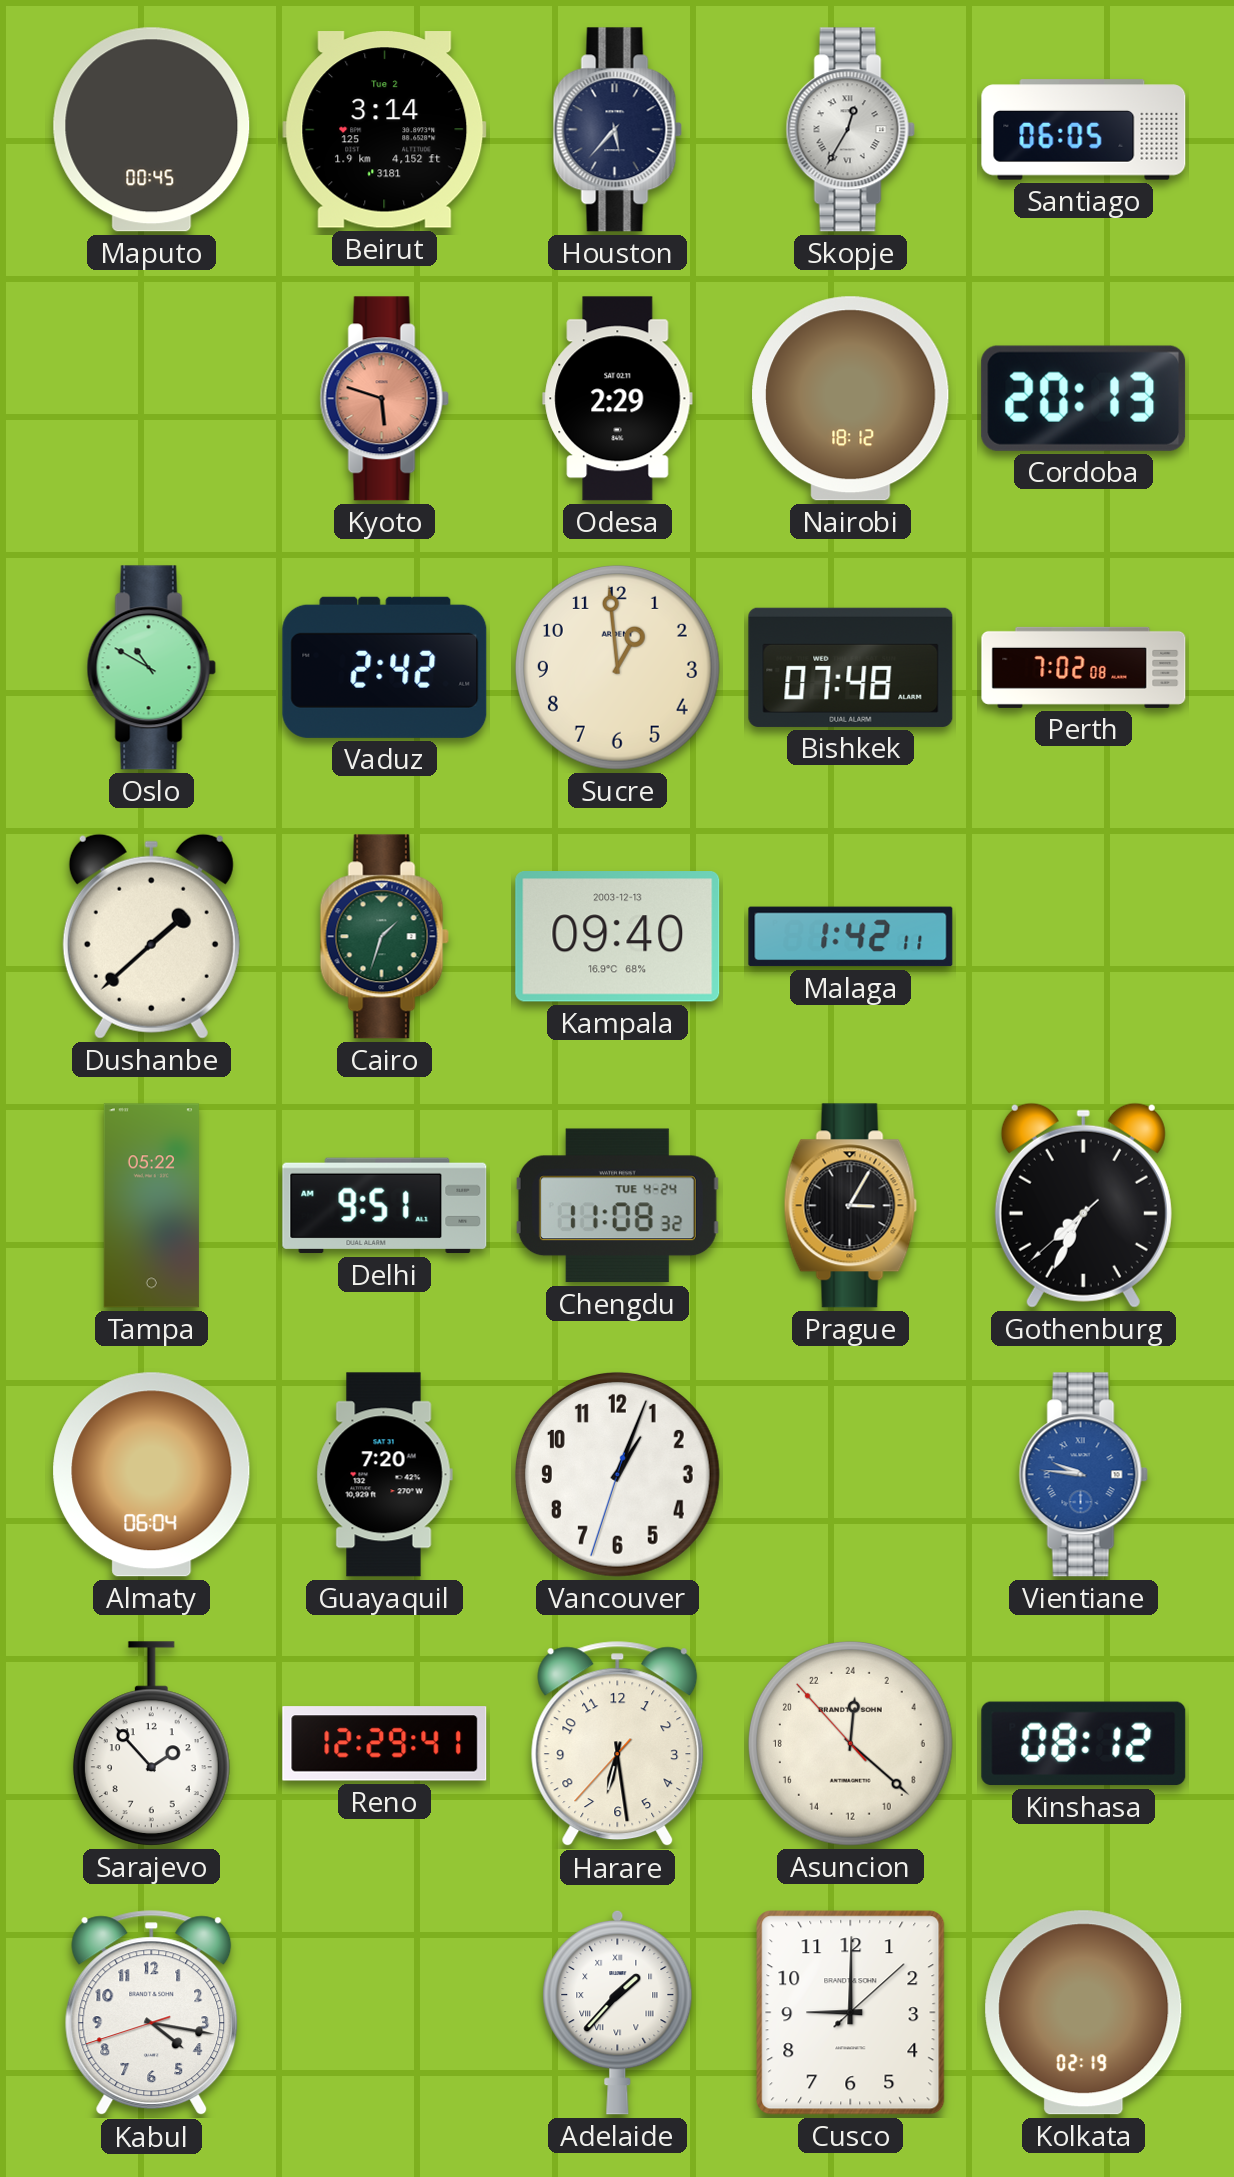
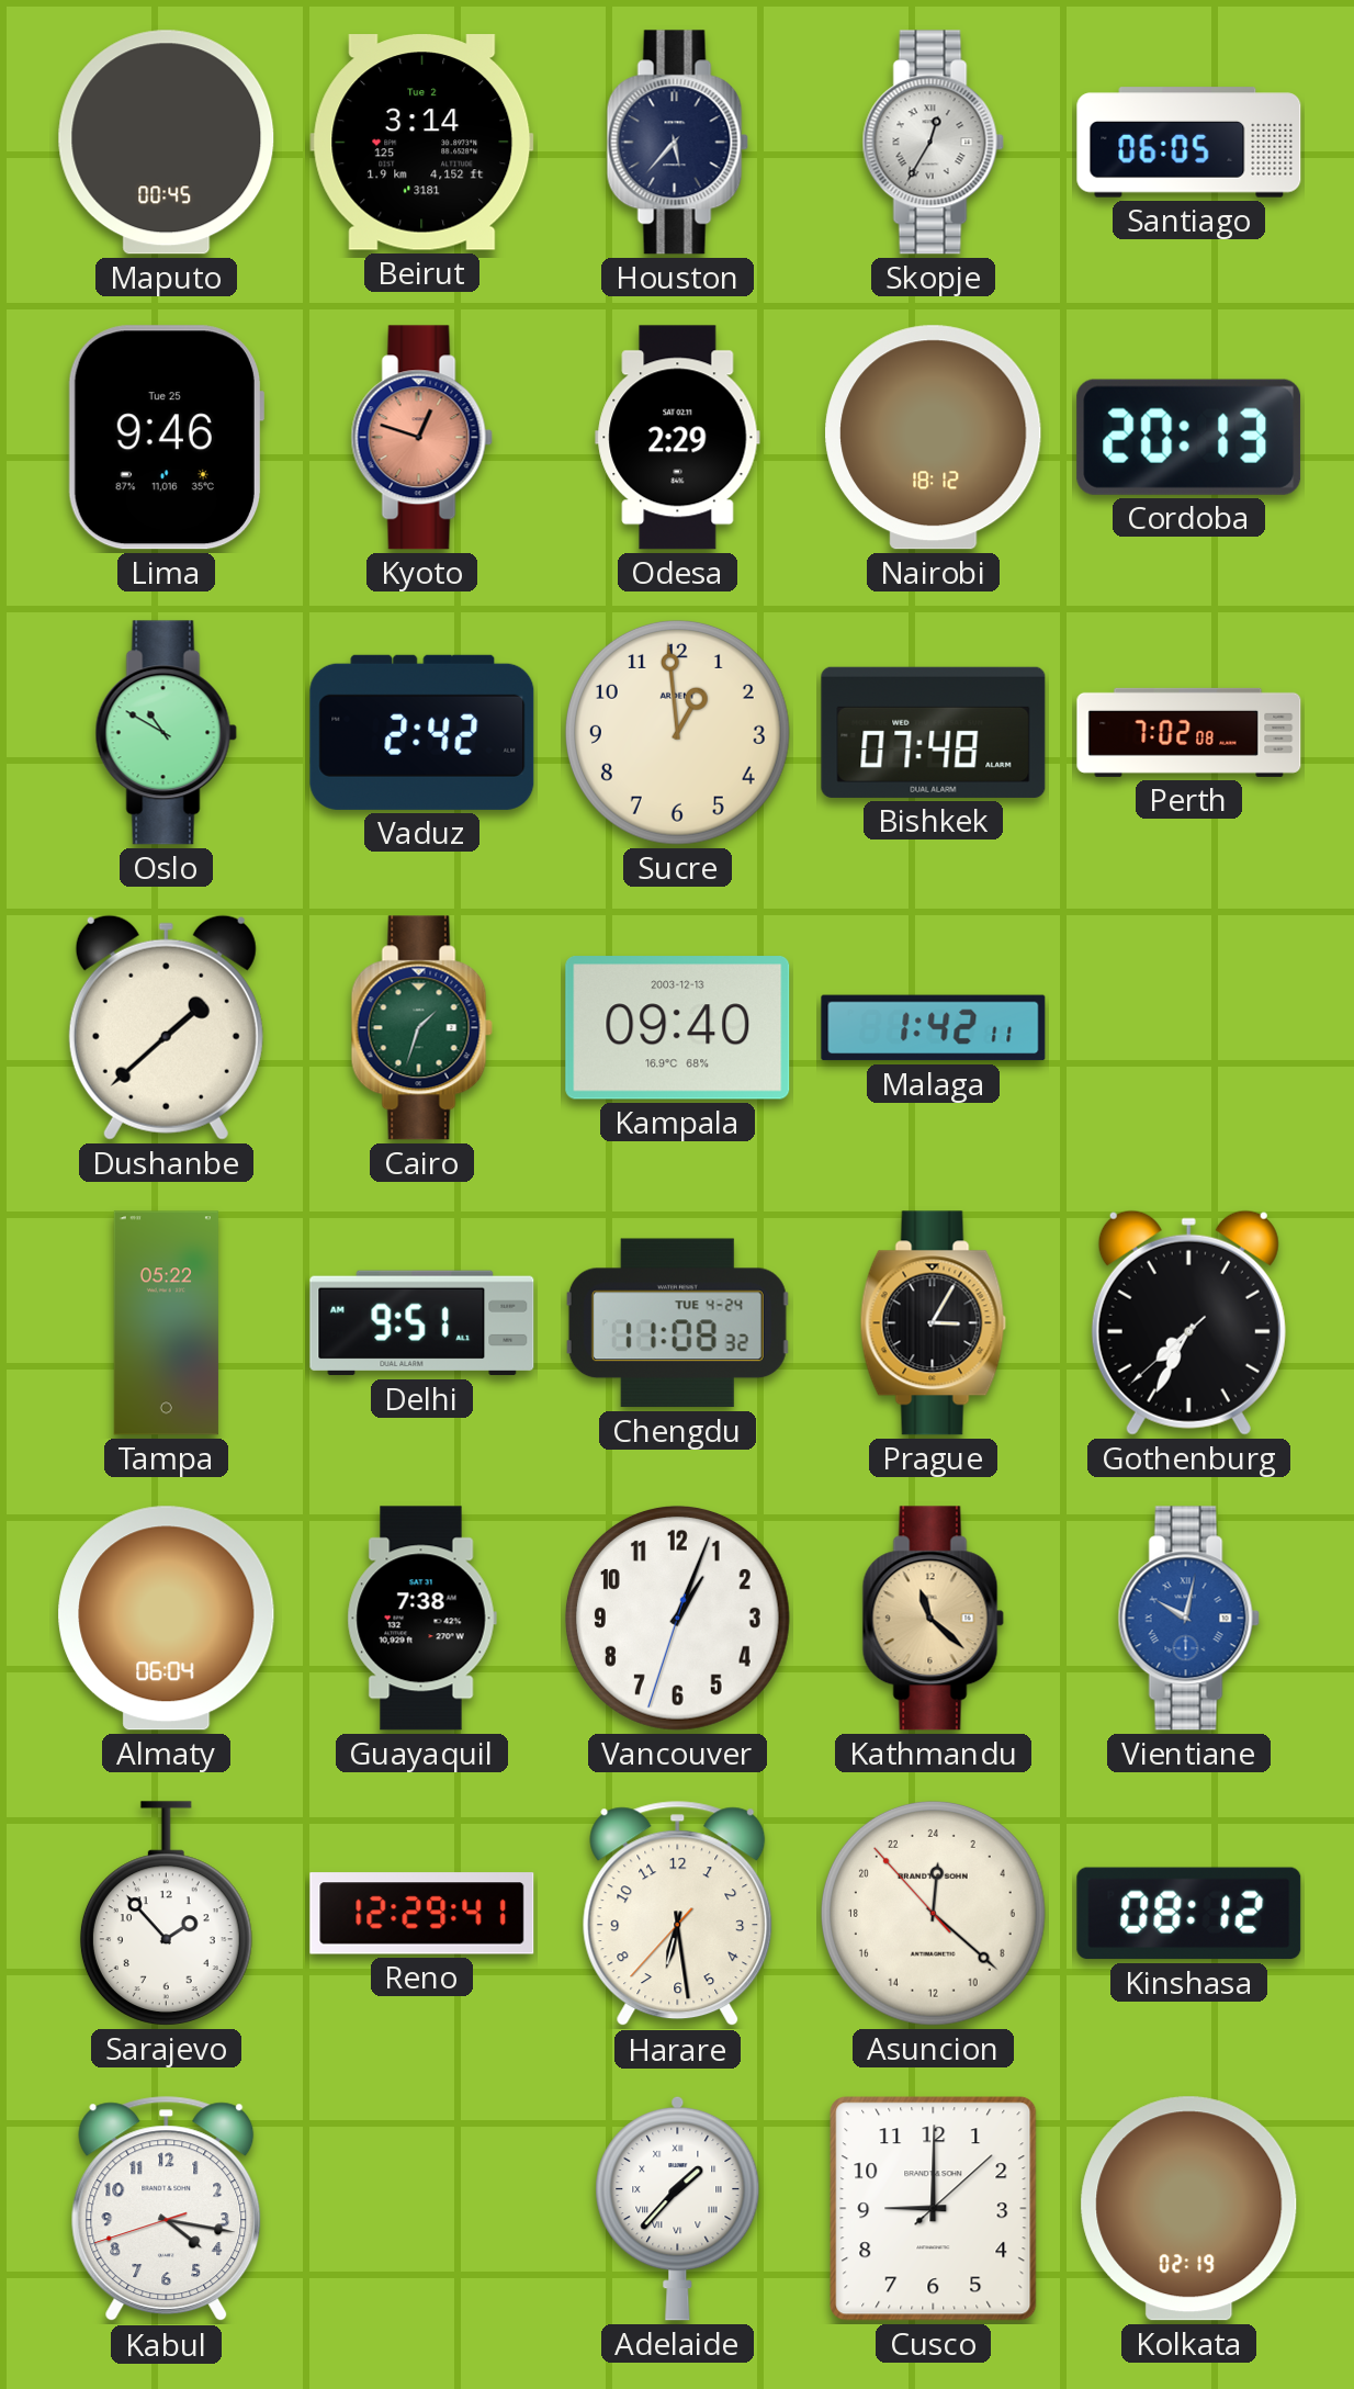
Lima: none -> 9:46
Kyoto: 5:48 -> 12:48
Guayaquil: 7:20 -> 7:38
Kathmandu: none -> 11:22
Vientiane: 9:46 -> 10:02
